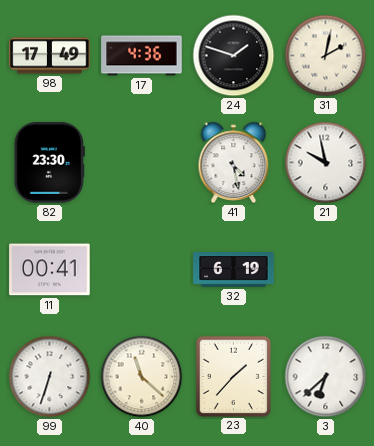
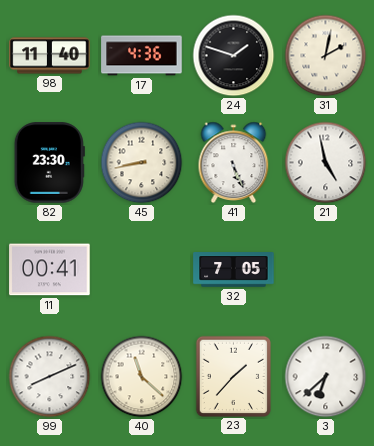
98: 17:49 -> 11:40
45: none -> 8:43
41: 4:28 -> 5:26
21: 9:58 -> 4:58
32: 6:19 -> 7:05
99: 6:33 -> 8:11
